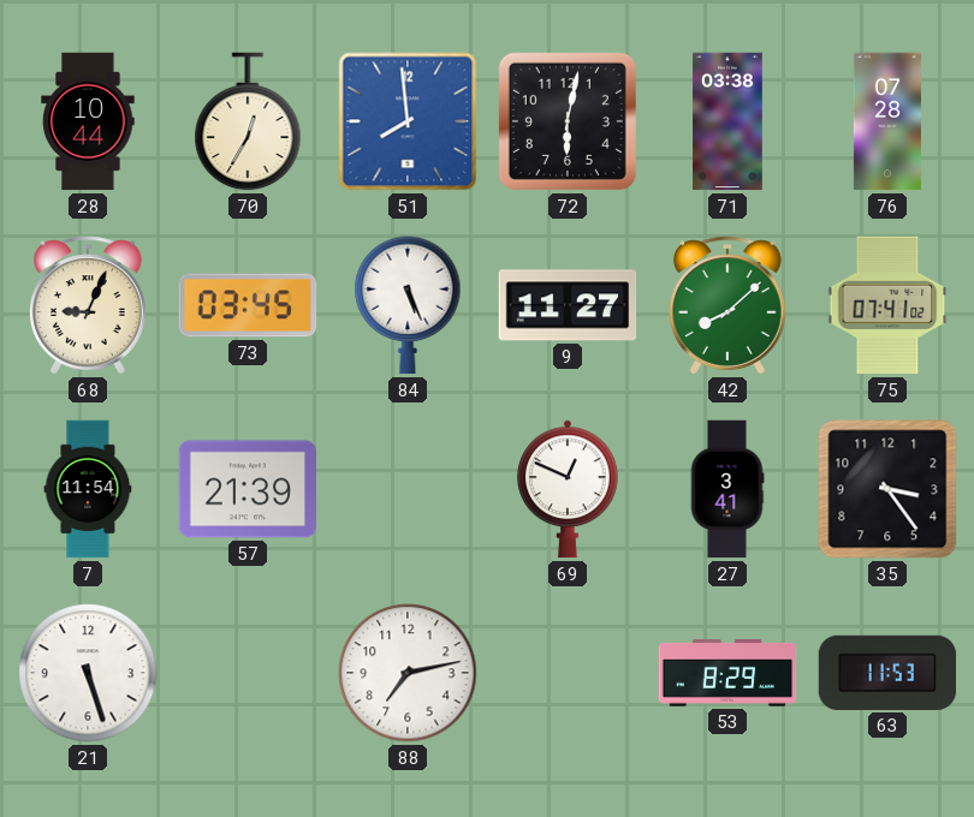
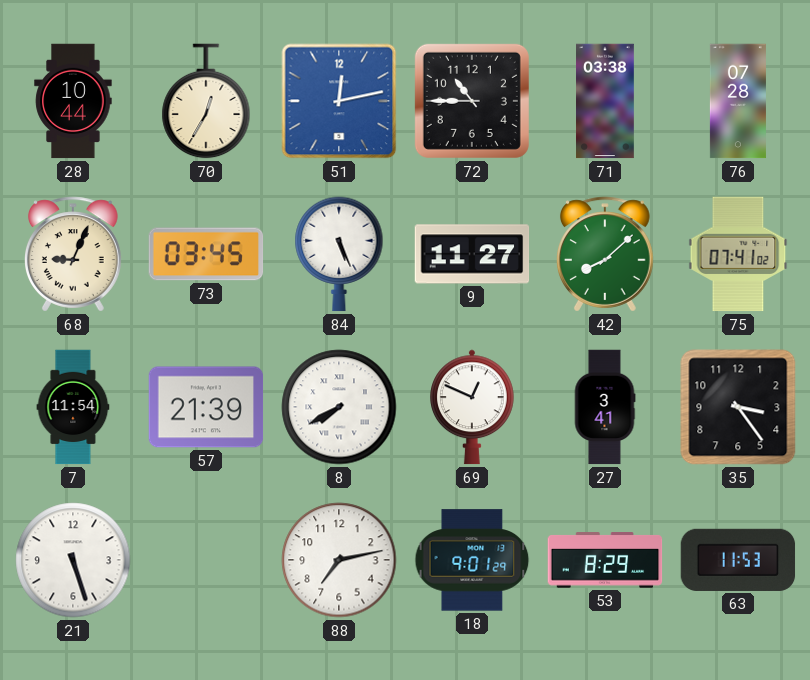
51: 7:59 -> 12:13
72: 6:02 -> 10:45
8: none -> 7:40
18: none -> 9:01
